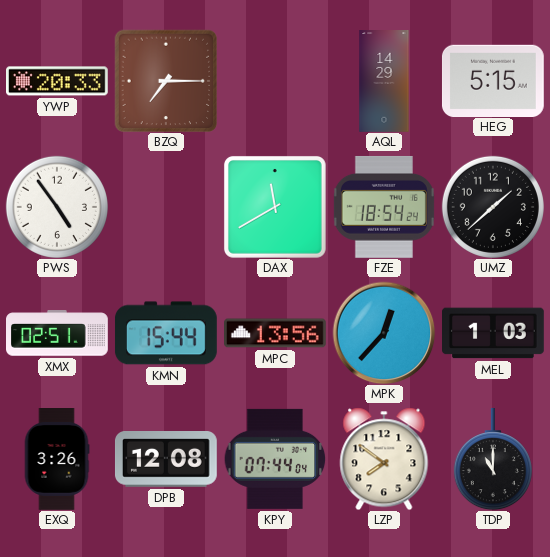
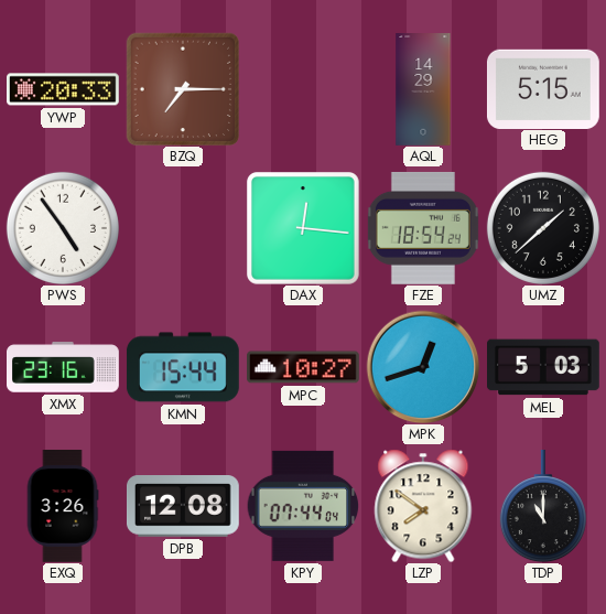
DAX: 11:40 -> 12:16
XMX: 02:51 -> 23:16
MPC: 13:56 -> 10:27
MPK: 12:37 -> 12:42
MEL: 1:03 -> 5:03
